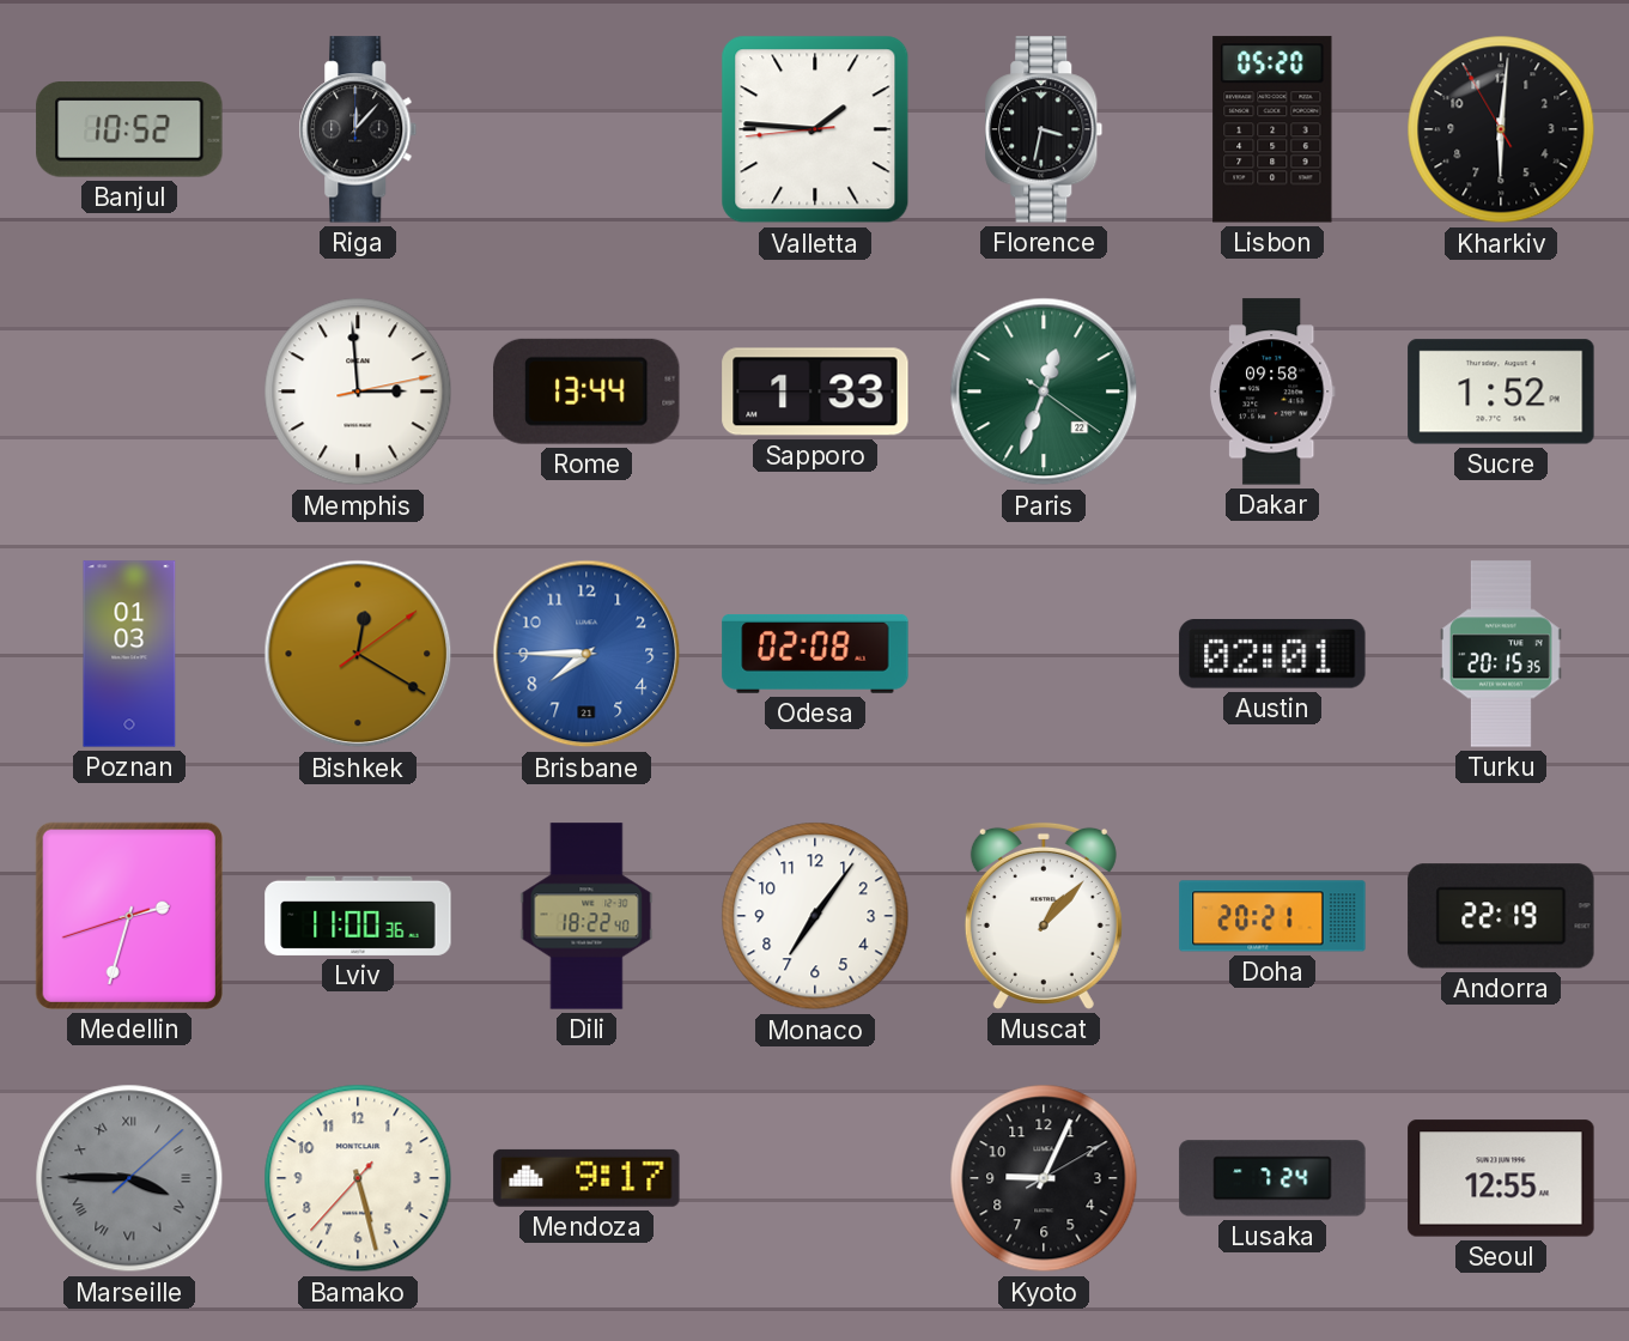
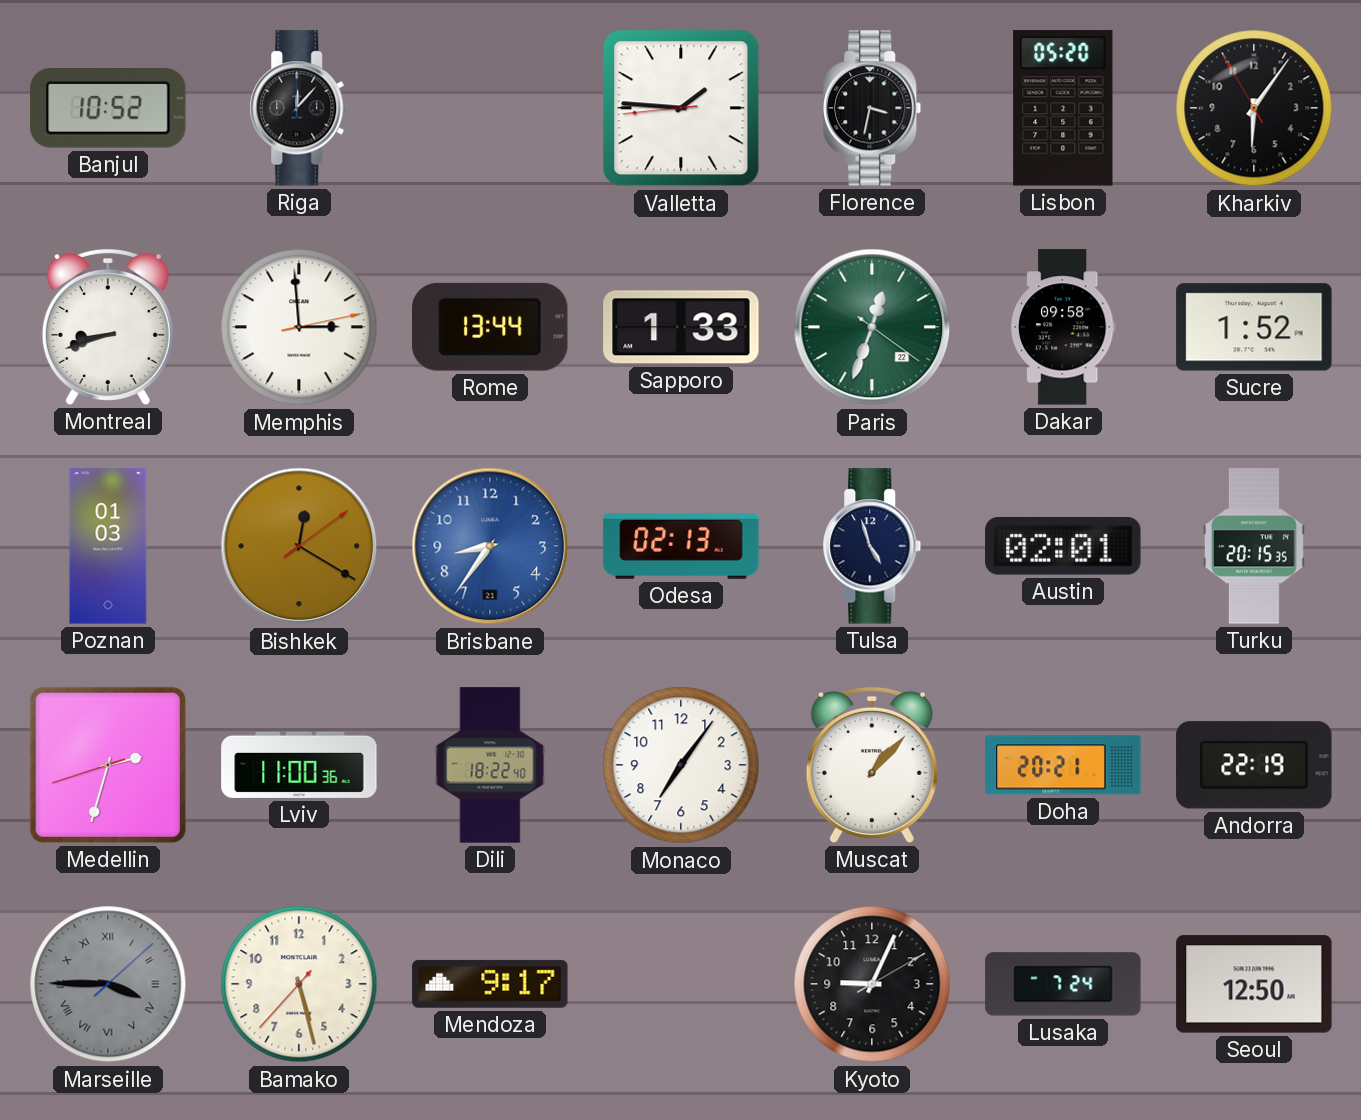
Kharkiv: 6:00 -> 6:05
Montreal: none -> 8:42
Brisbane: 7:45 -> 8:36
Odesa: 02:08 -> 02:13
Tulsa: none -> 4:57
Seoul: 12:55 -> 12:50
